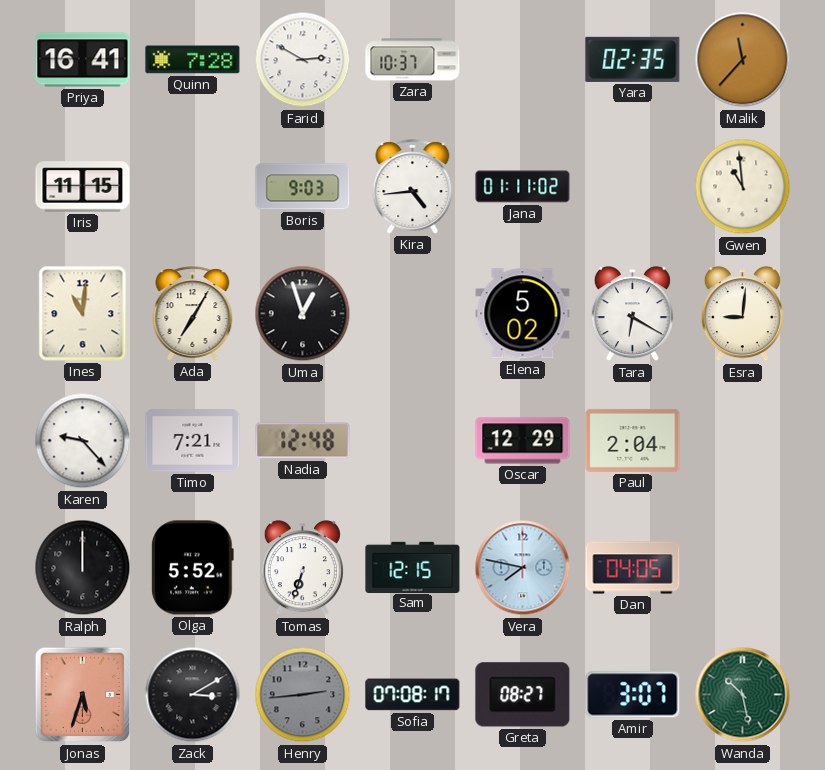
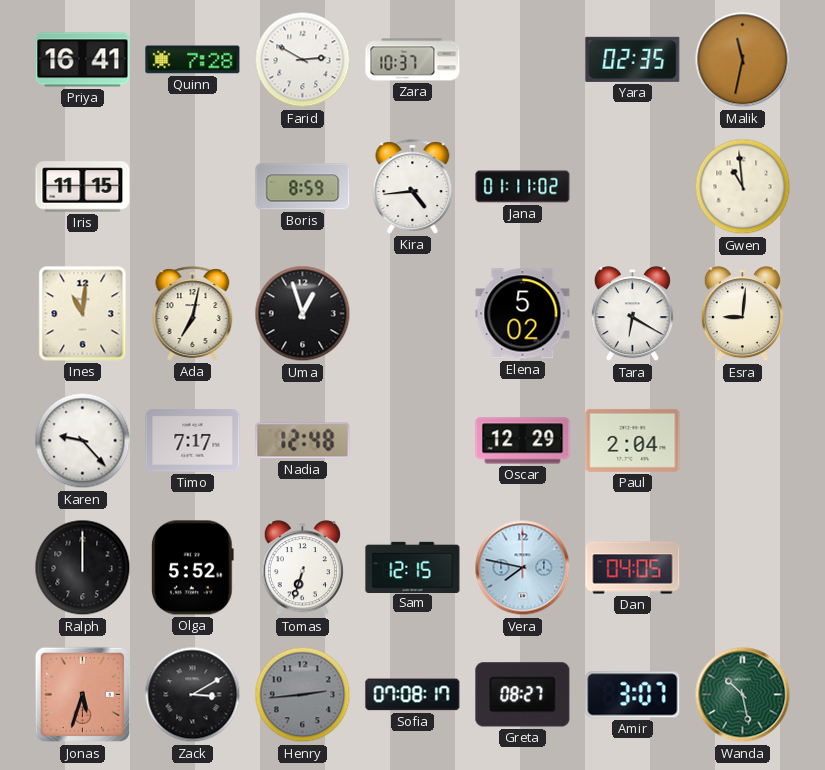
Malik: 11:37 -> 11:32
Boris: 9:03 -> 8:59
Ada: 7:05 -> 7:02
Timo: 7:21 -> 7:17
